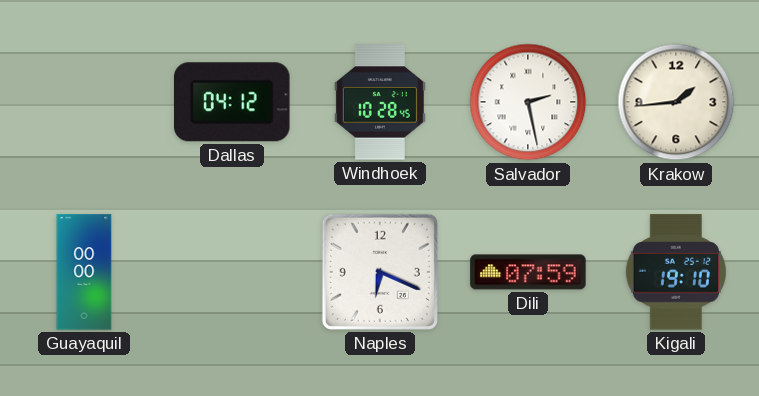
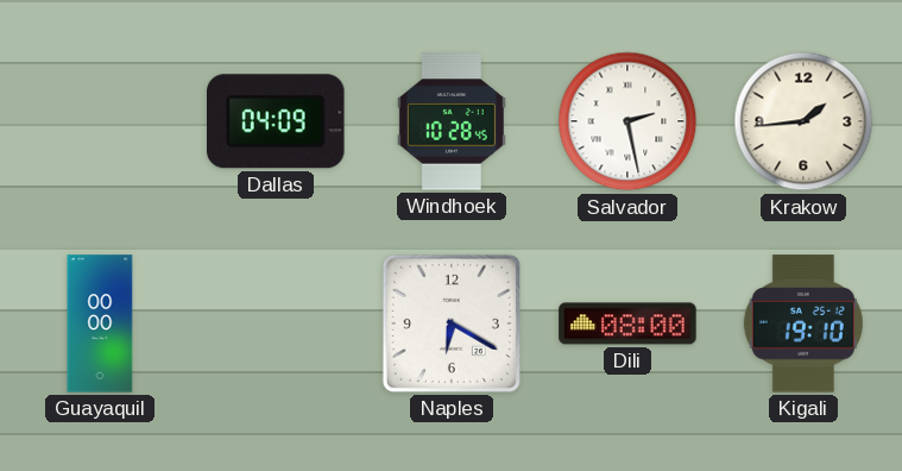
Dallas: 04:12 -> 04:09
Naples: 6:19 -> 6:20
Dili: 07:59 -> 08:00
